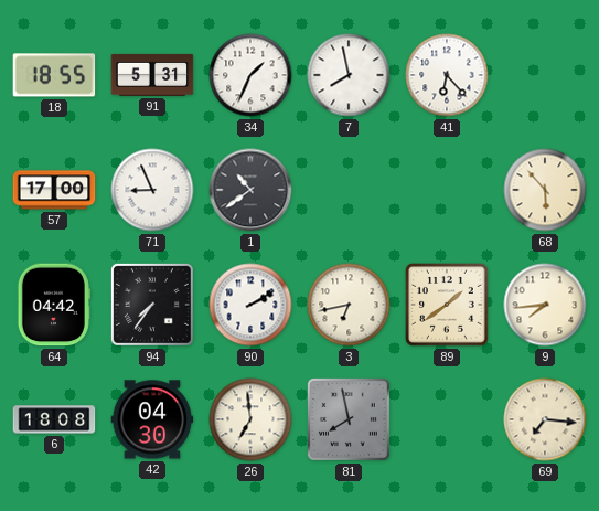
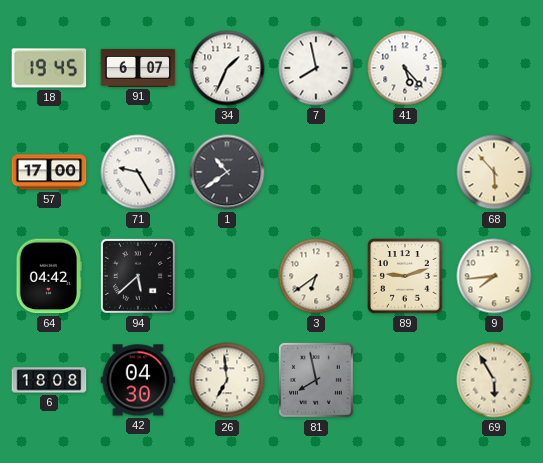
18: 18:55 -> 19:45
91: 5:31 -> 6:07
41: 6:23 -> 5:23
71: 8:56 -> 9:25
94: 7:36 -> 5:38
90: 2:10 -> none
3: 6:43 -> 6:39
89: 1:39 -> 9:12
69: 7:16 -> 5:55
